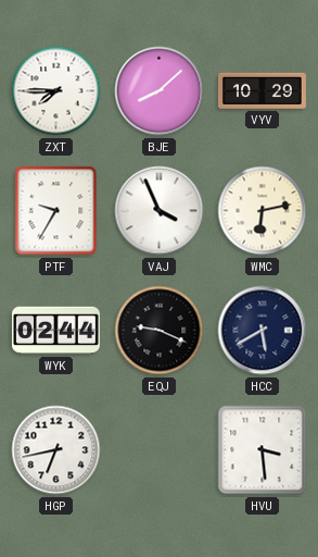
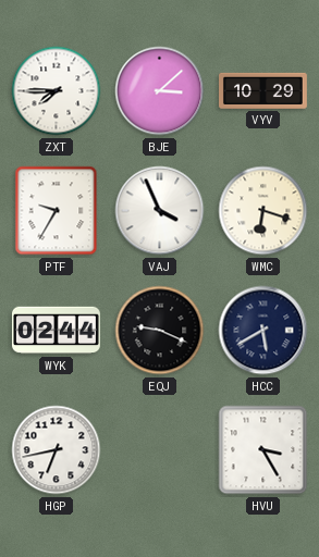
BJE: 8:08 -> 3:08
WMC: 6:13 -> 6:18
HVU: 3:29 -> 3:25
